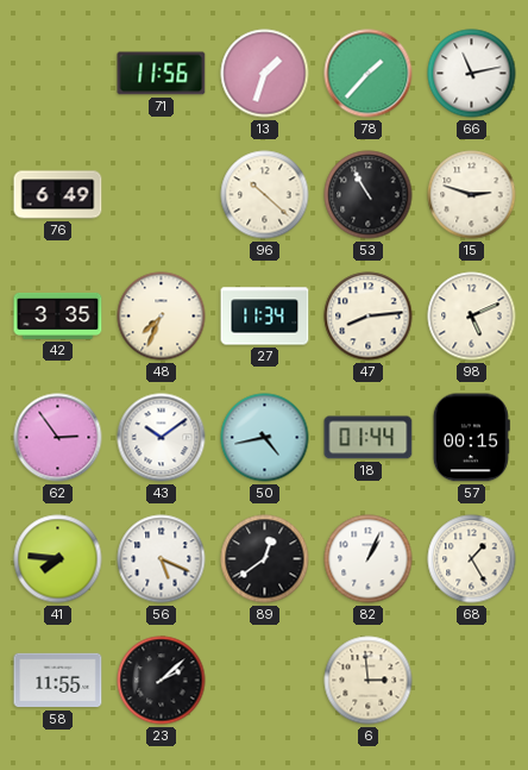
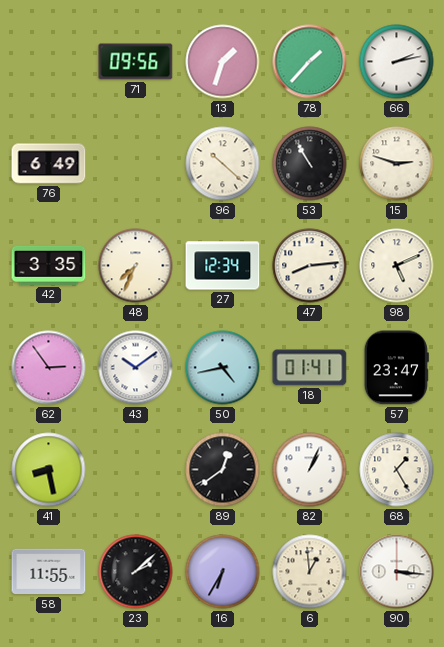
71: 11:56 -> 09:56
66: 11:13 -> 2:13
27: 11:34 -> 12:34
18: 01:44 -> 01:41
57: 00:15 -> 23:47
41: 7:46 -> 8:28
56: 5:19 -> none
16: none -> 6:35
6: 2:59 -> 12:59
90: none -> 3:16
